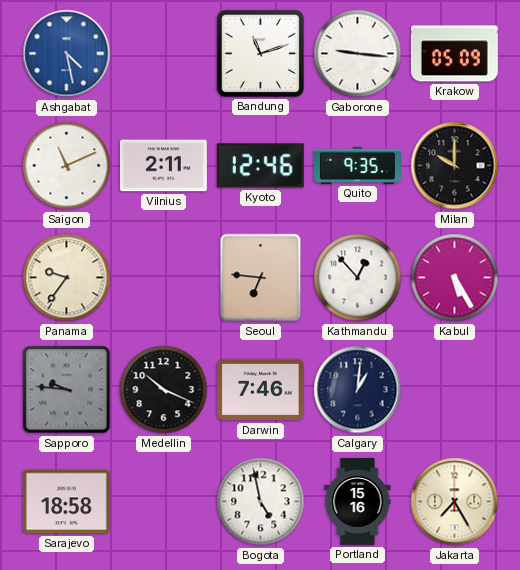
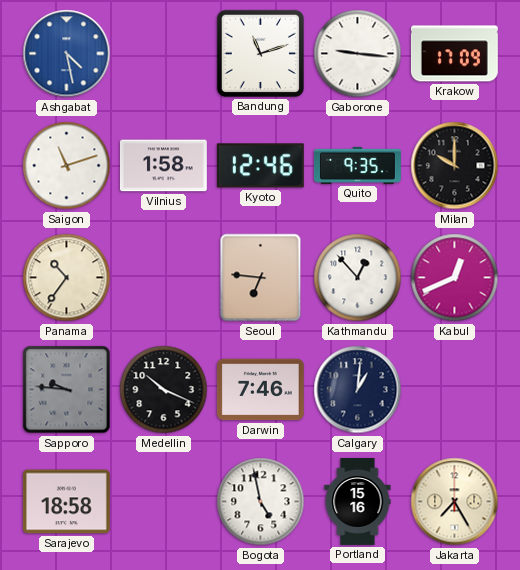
Krakow: 05:09 -> 17:09
Saigon: 11:11 -> 11:12
Vilnius: 2:11 -> 1:58
Panama: 9:36 -> 10:36
Kabul: 5:25 -> 12:41
